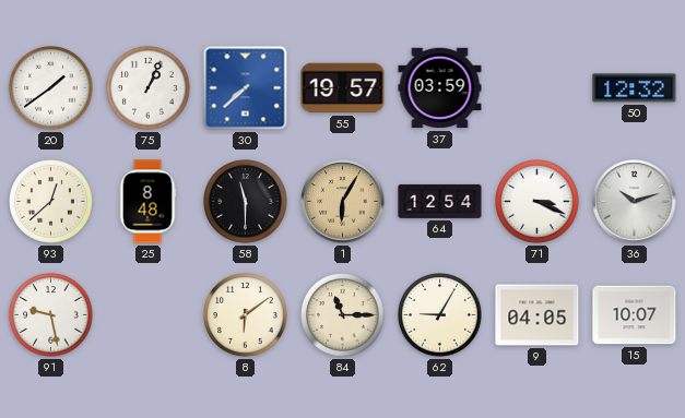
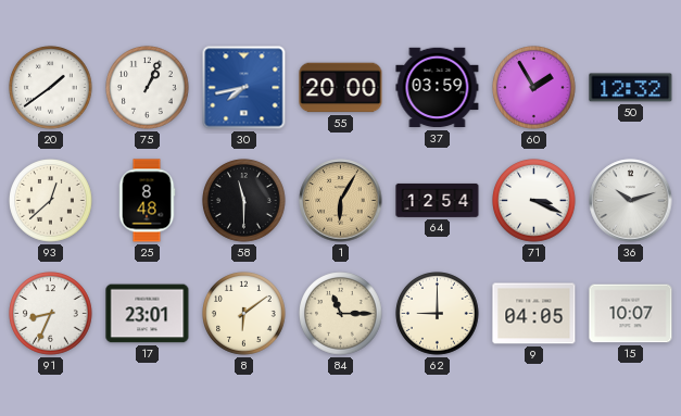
30: 7:38 -> 7:43
55: 19:57 -> 20:00
60: none -> 1:55
91: 9:28 -> 8:34
17: none -> 23:01
62: 9:05 -> 9:00
